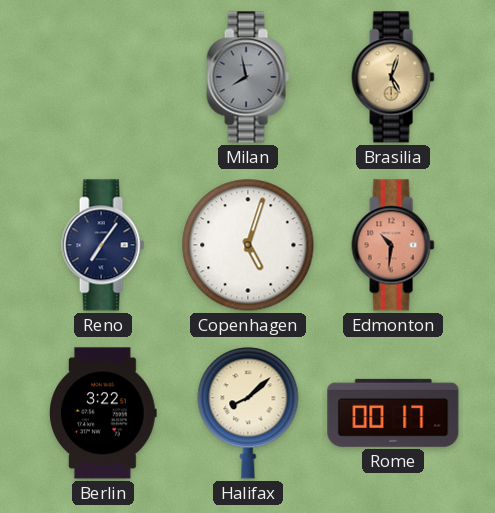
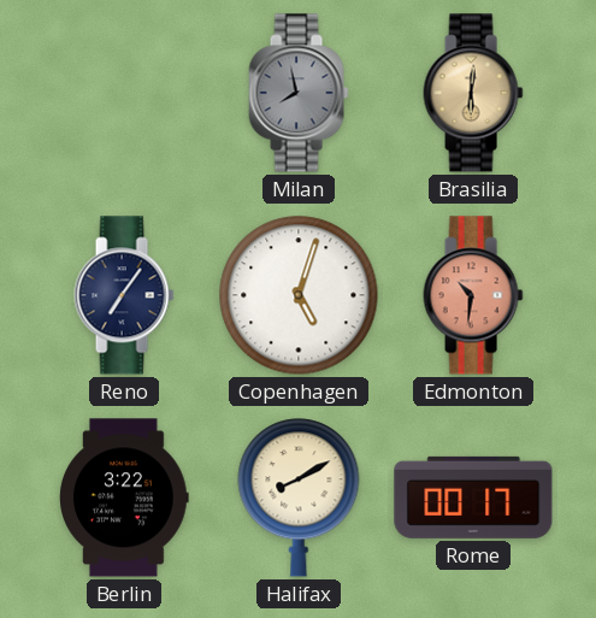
Brasilia: 5:03 -> 6:01
Halifax: 8:08 -> 8:10
